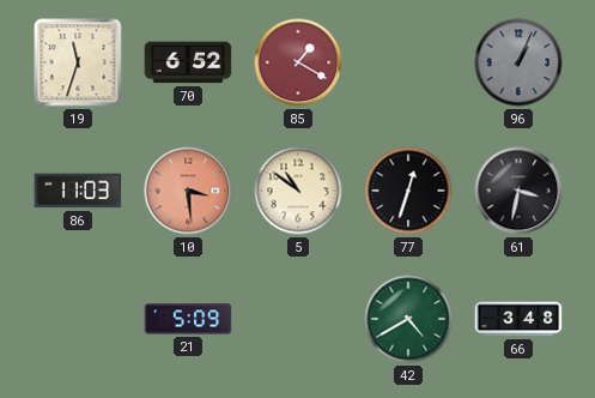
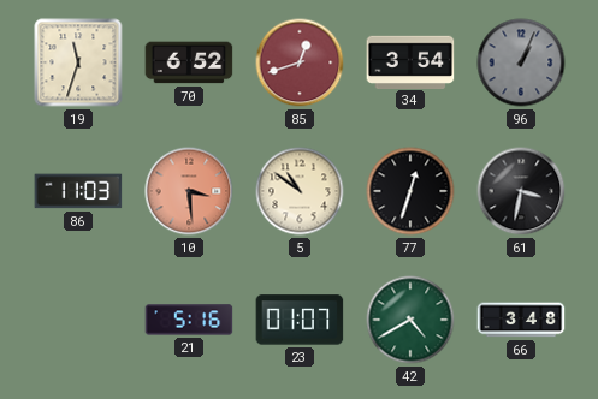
85: 1:20 -> 12:42
34: none -> 3:54
21: 5:09 -> 5:16
23: none -> 01:07
